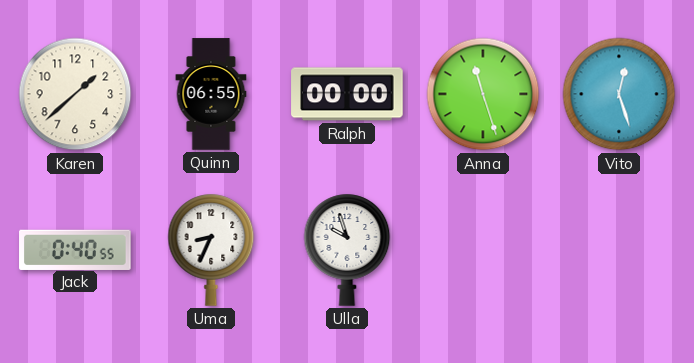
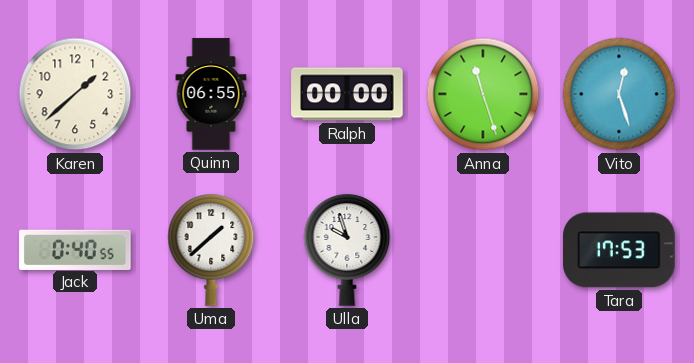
Uma: 8:34 -> 1:38
Tara: none -> 17:53
